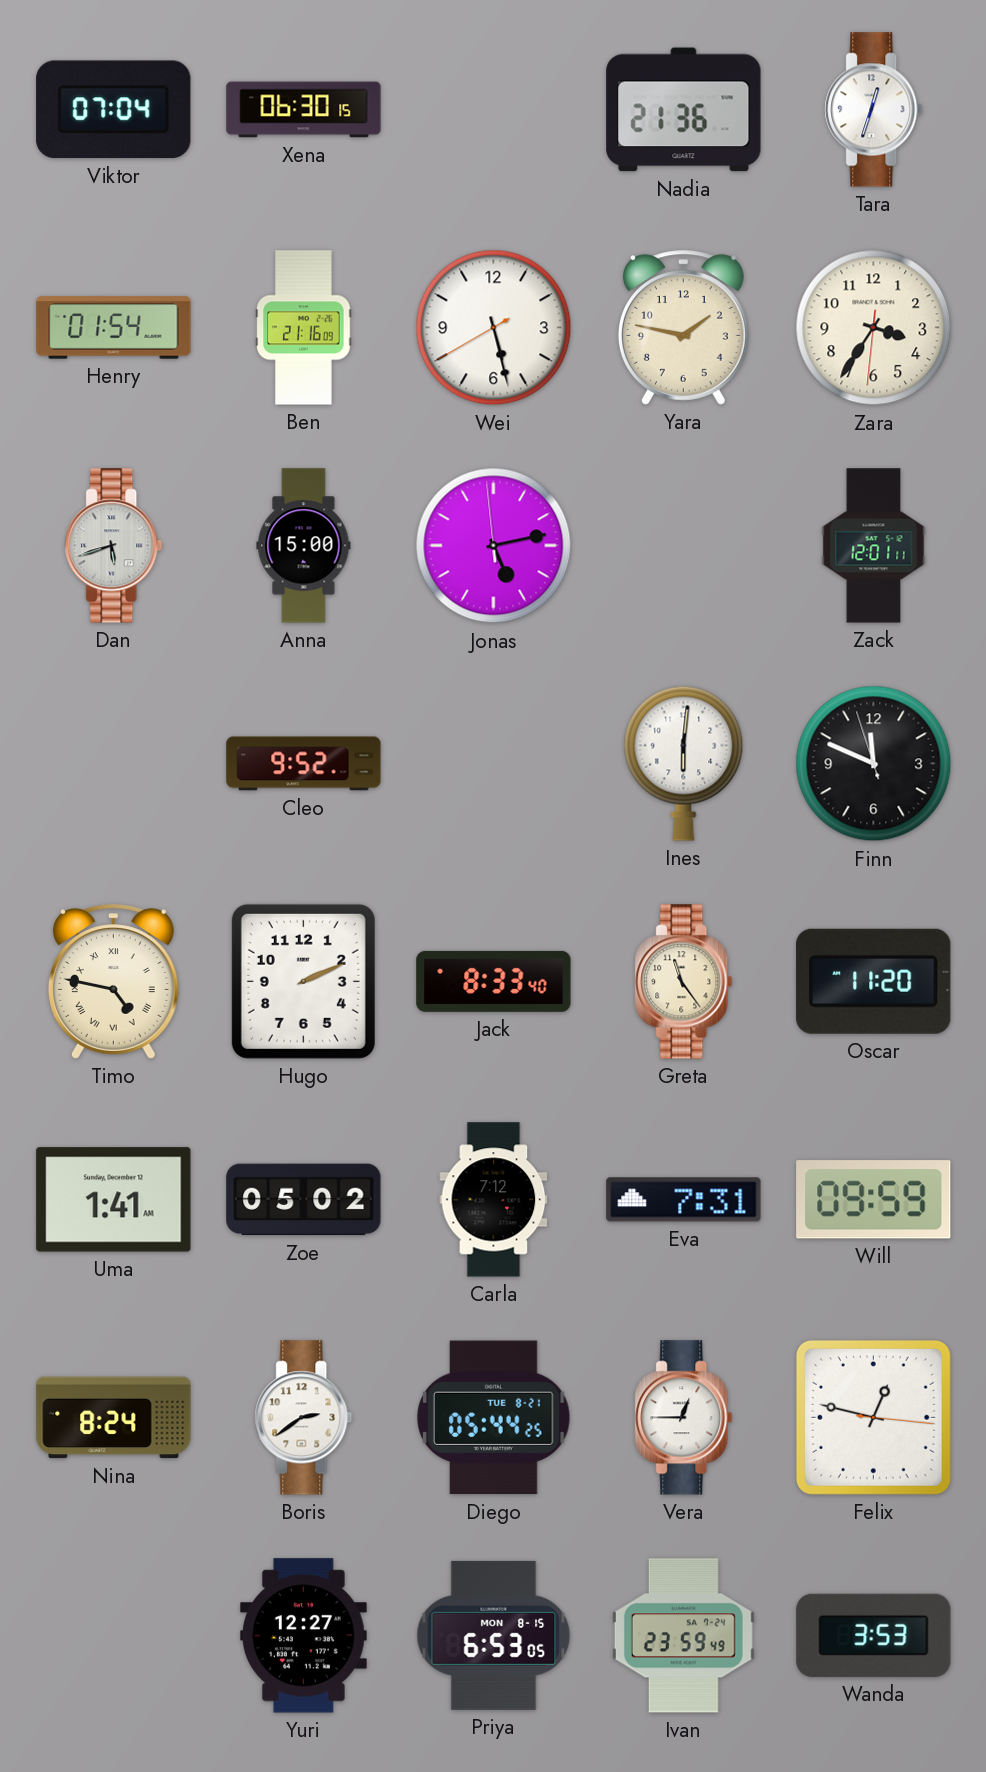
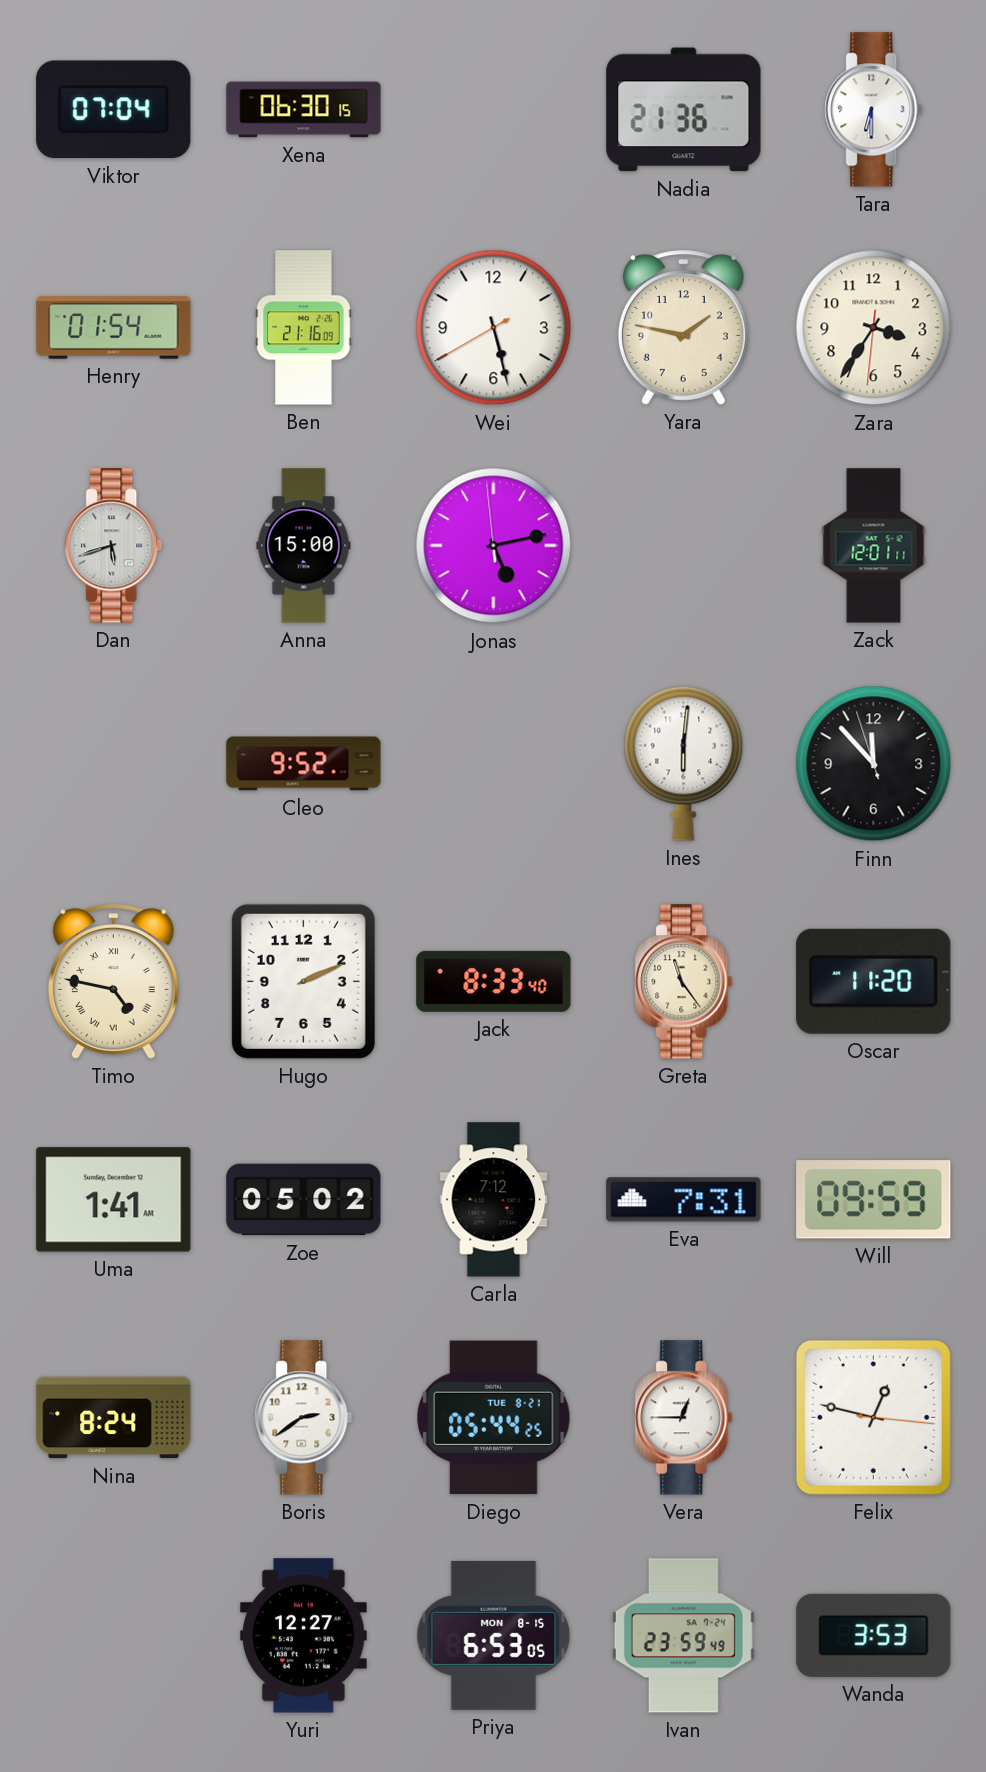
Tara: 12:33 -> 6:30
Finn: 11:48 -> 11:52
